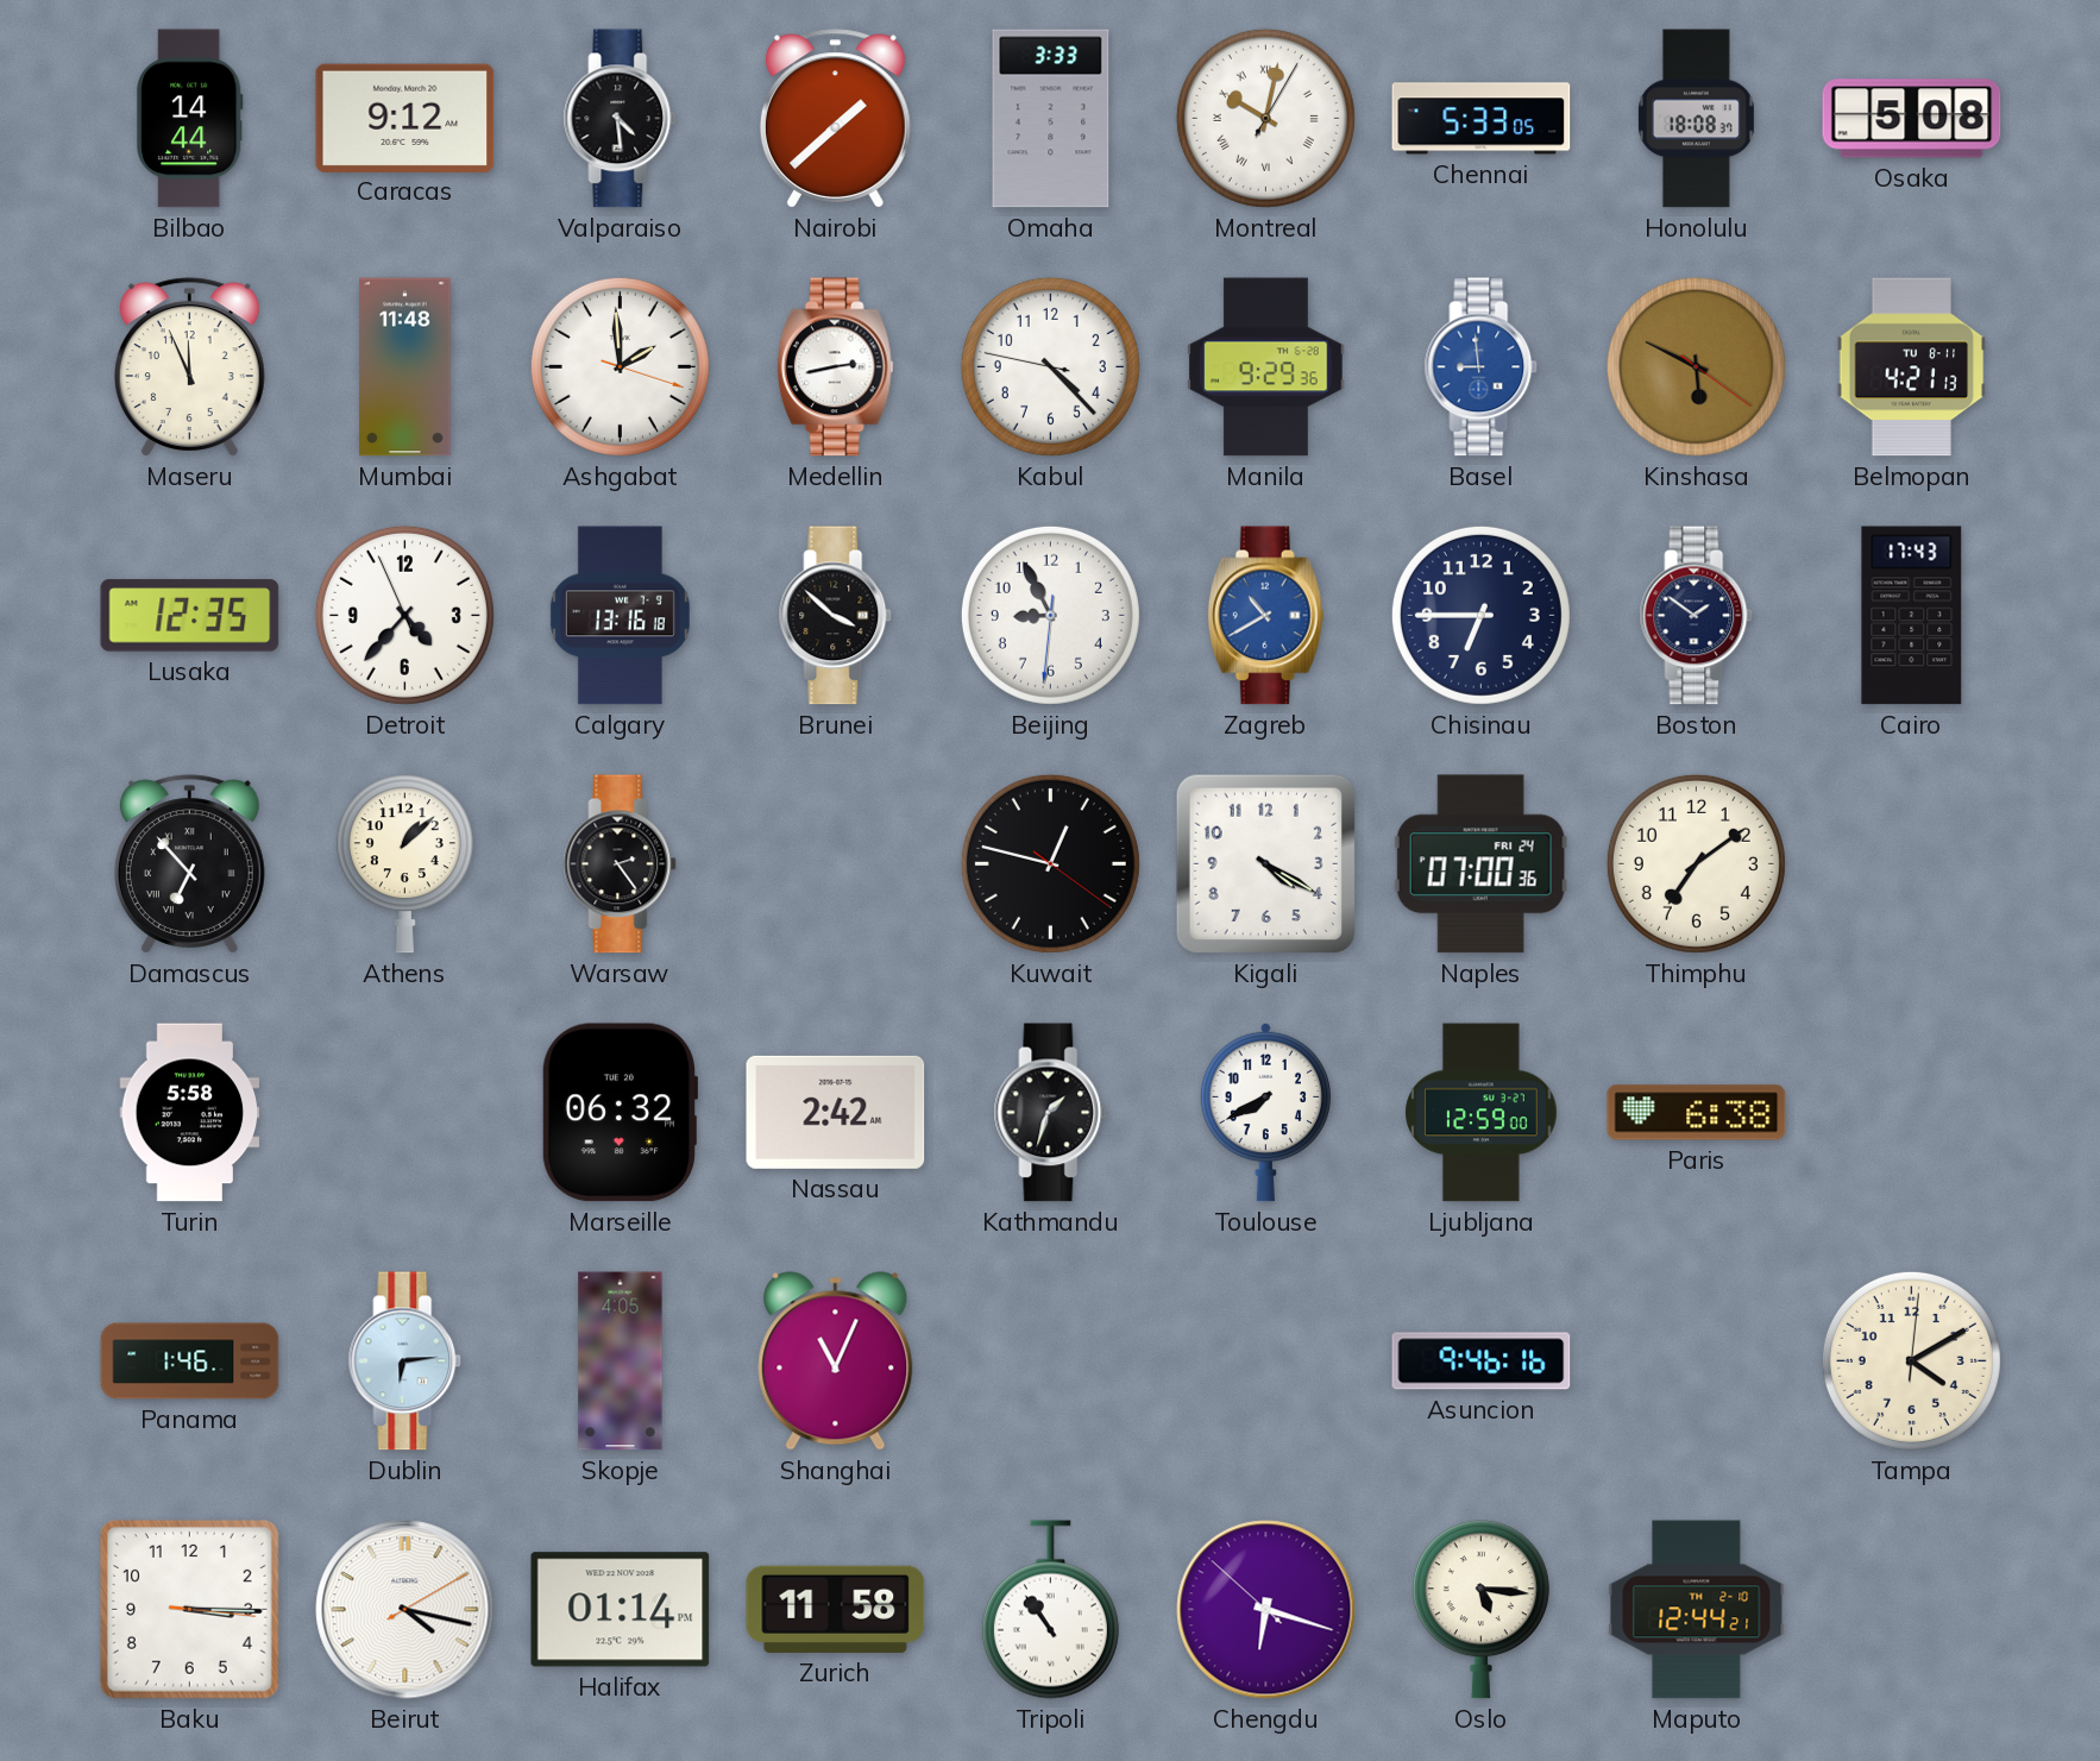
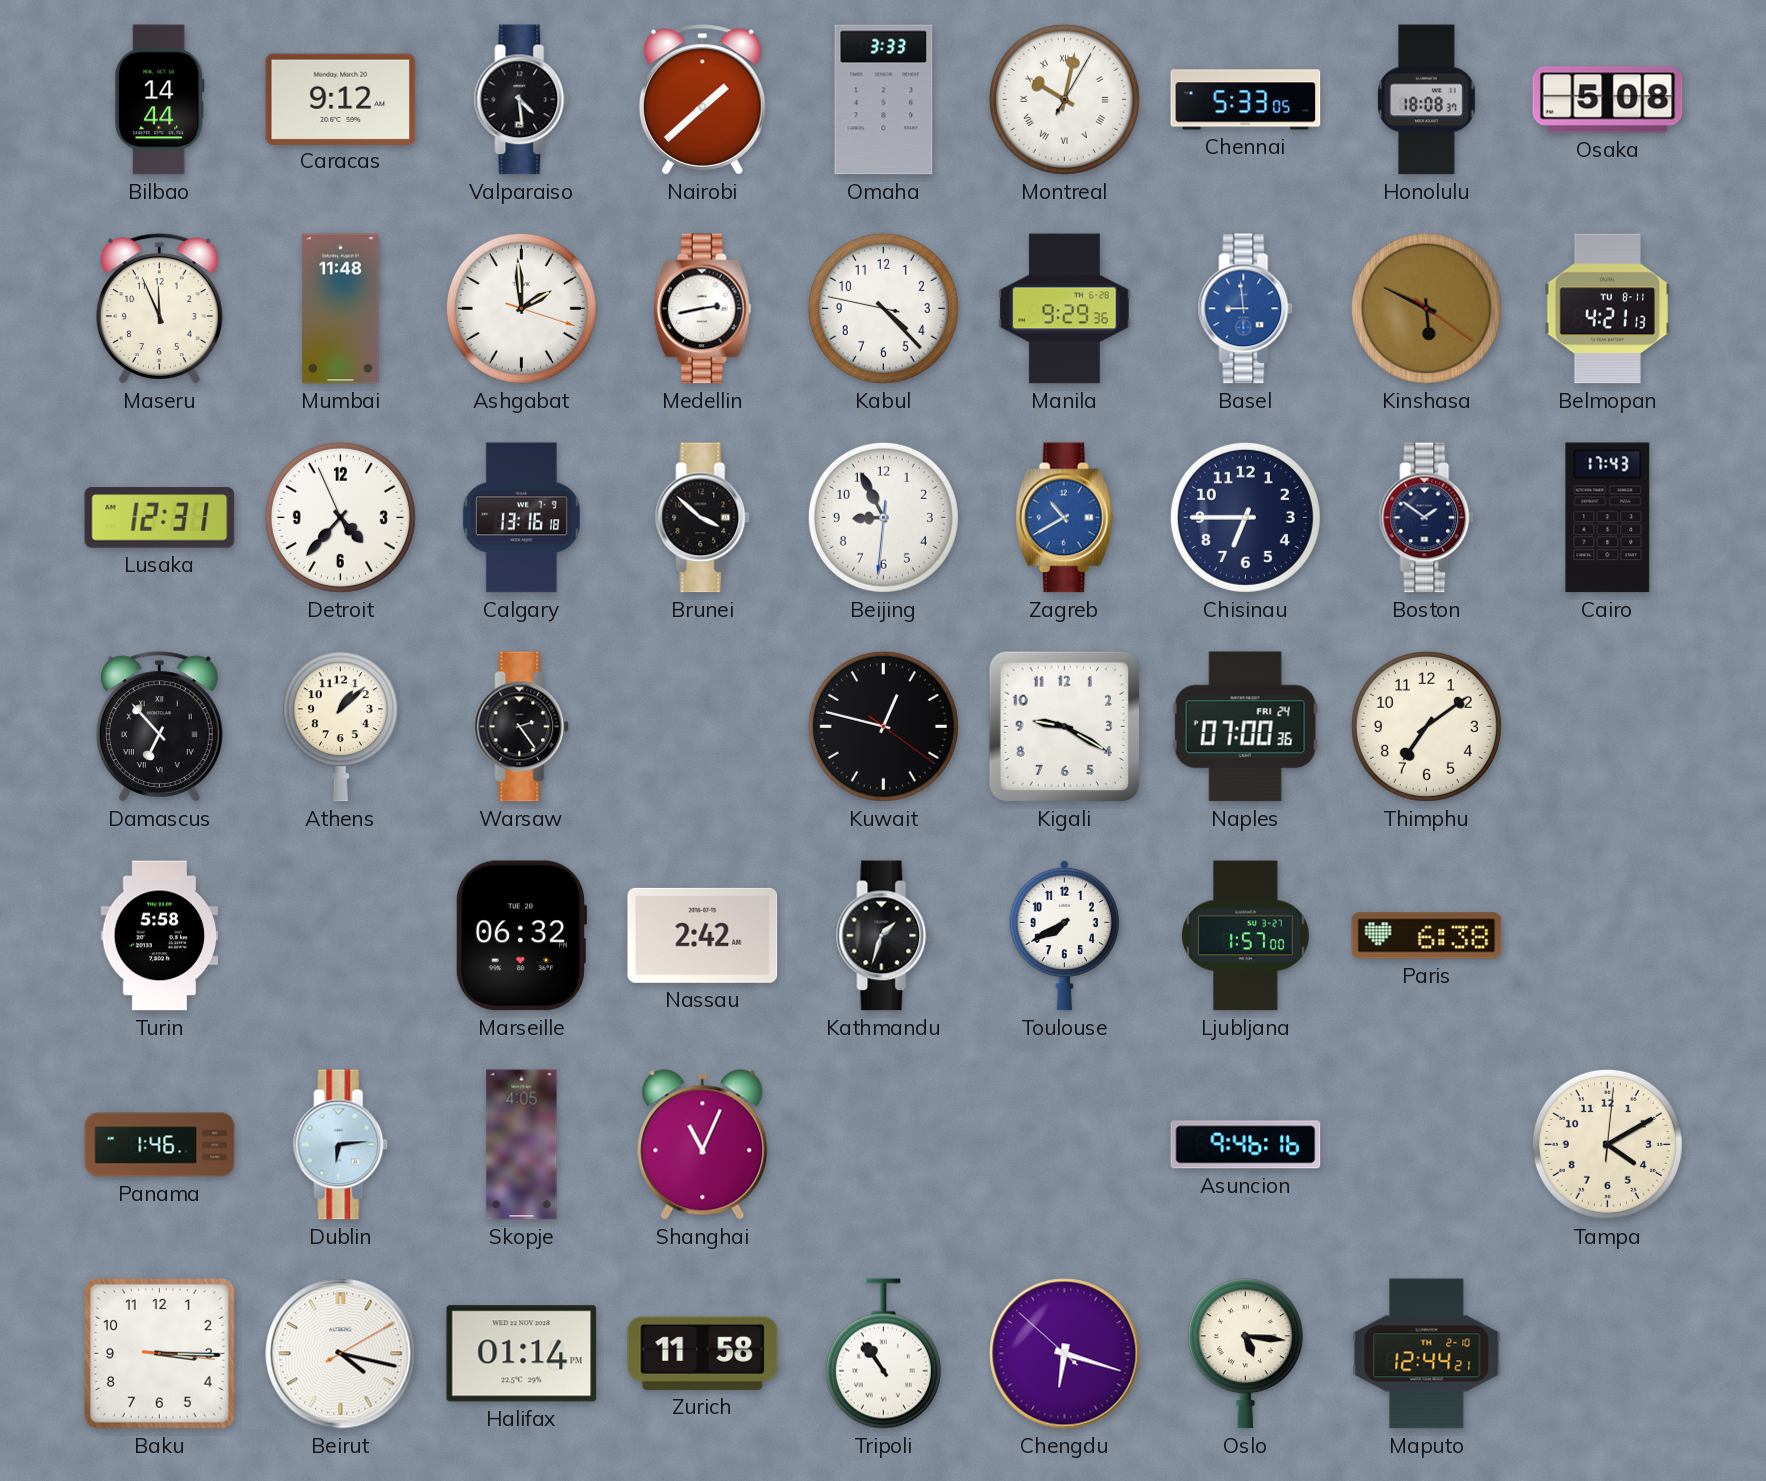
Lusaka: 12:35 -> 12:31
Kigali: 4:20 -> 9:20
Ljubljana: 12:59 -> 1:57
